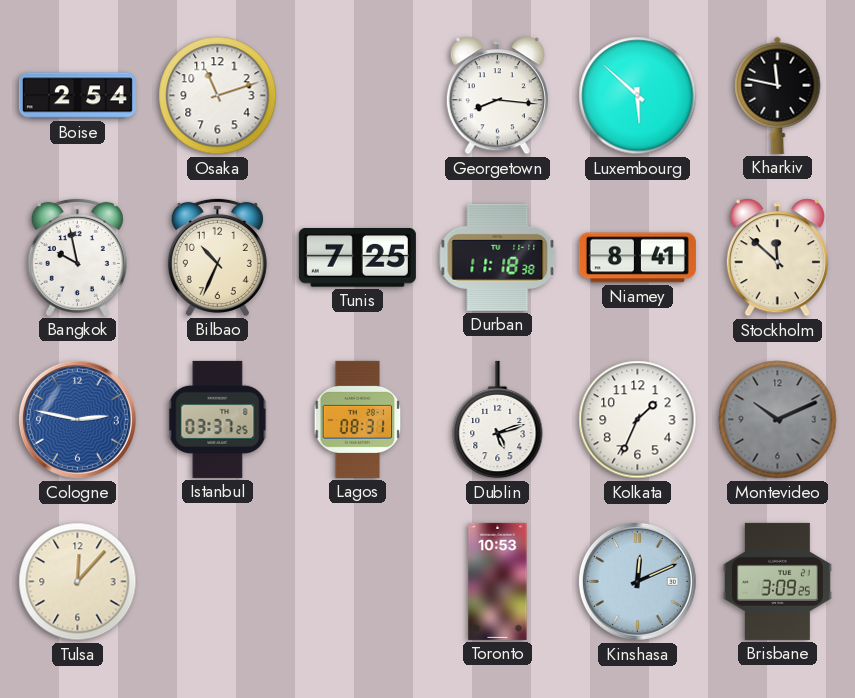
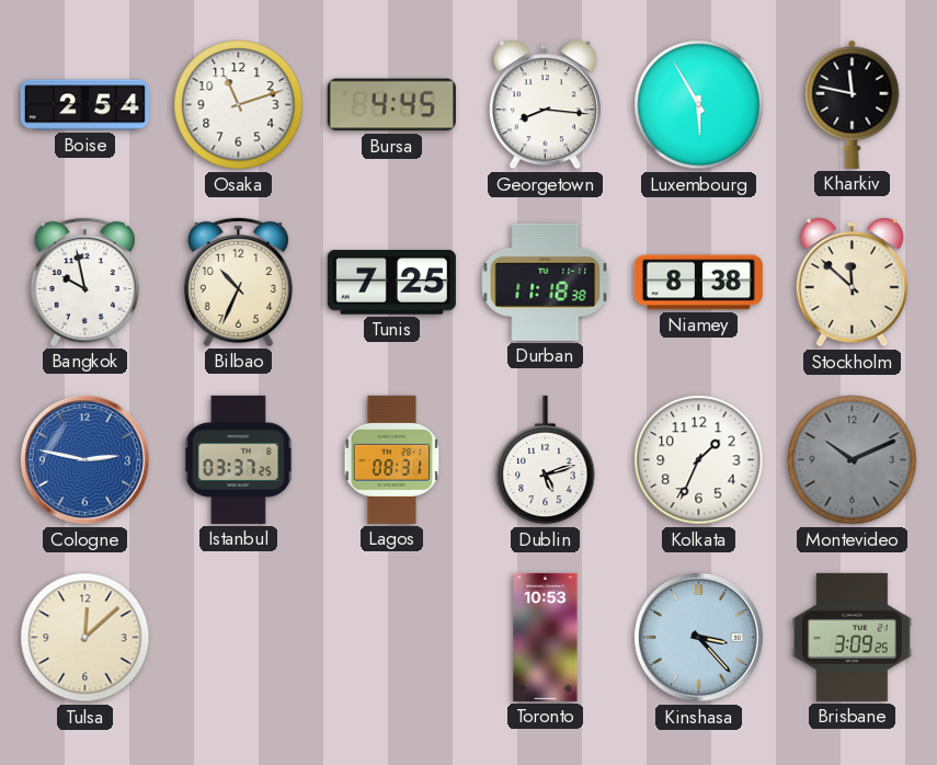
Bursa: none -> 4:45
Luxembourg: 5:52 -> 5:55
Niamey: 8:41 -> 8:38
Tulsa: 12:07 -> 12:08
Kinshasa: 12:11 -> 3:23
